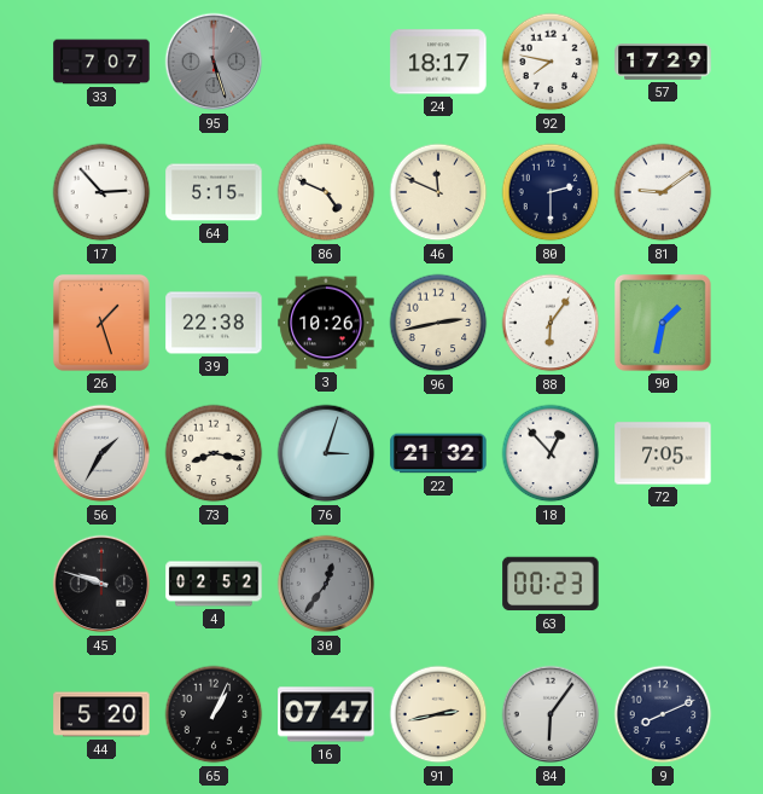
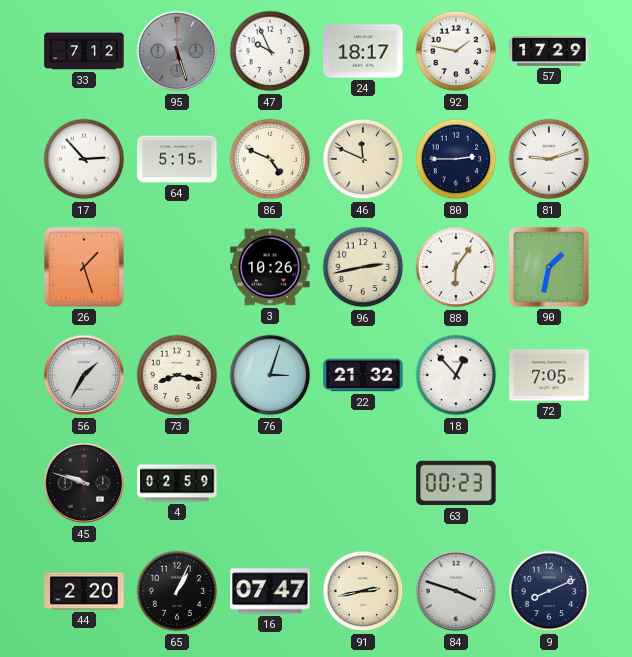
33: 7:07 -> 7:12
47: none -> 9:56
92: 7:47 -> 1:47
80: 2:30 -> 2:45
81: 9:09 -> 9:12
39: 22:38 -> none
4: 02:52 -> 02:59
30: 12:36 -> none
44: 5:20 -> 2:20
84: 6:06 -> 3:48
